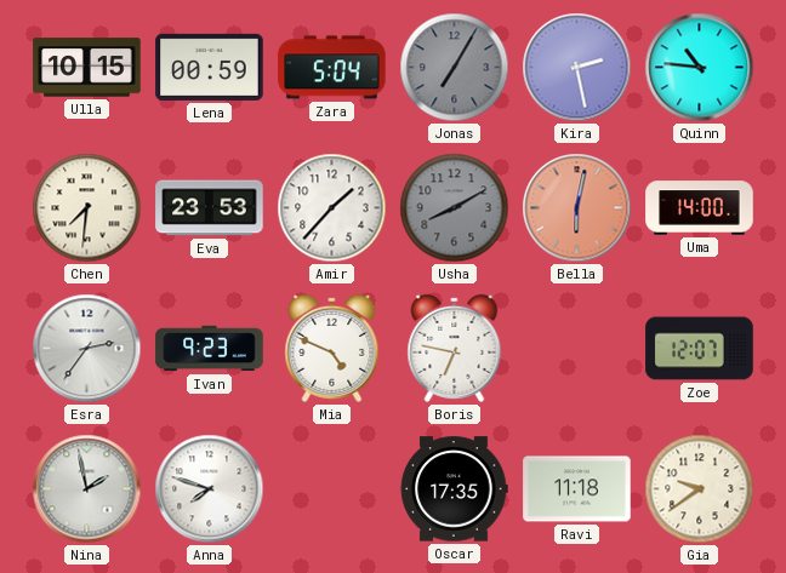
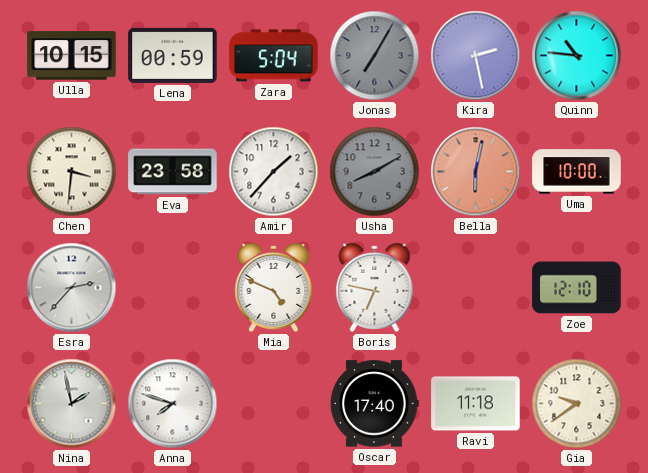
Chen: 7:31 -> 3:31
Eva: 23:53 -> 23:58
Uma: 14:00 -> 10:00
Esra: 2:36 -> 2:37
Ivan: 9:23 -> none
Zoe: 12:07 -> 12:10
Oscar: 17:35 -> 17:40
